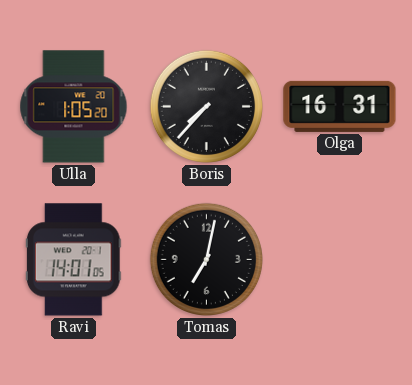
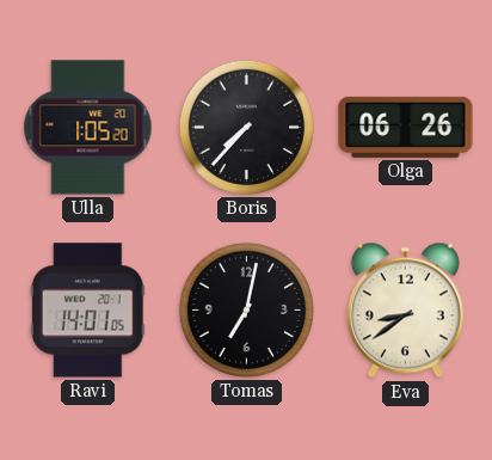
Olga: 16:31 -> 06:26
Eva: none -> 8:39
